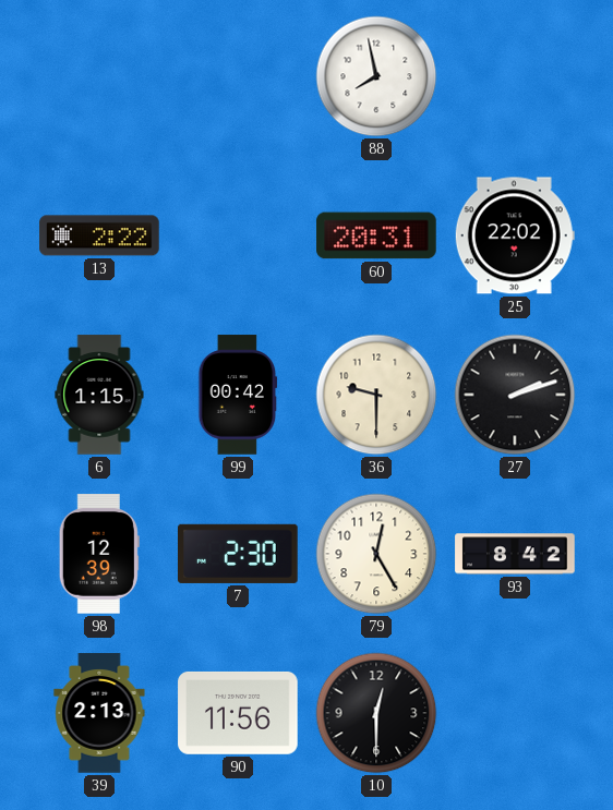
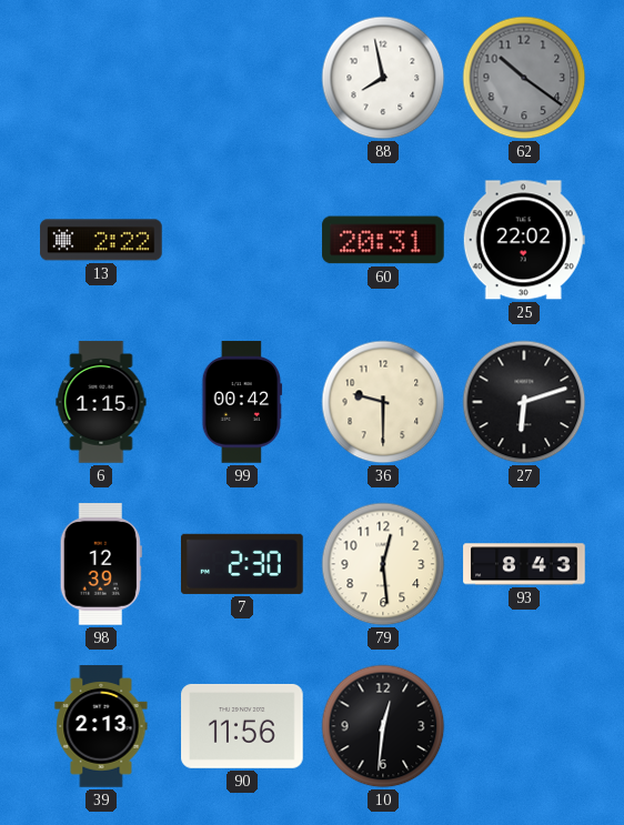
62: none -> 10:21
27: 2:12 -> 6:12
79: 12:25 -> 12:29
93: 8:42 -> 8:43
10: 12:30 -> 12:31
